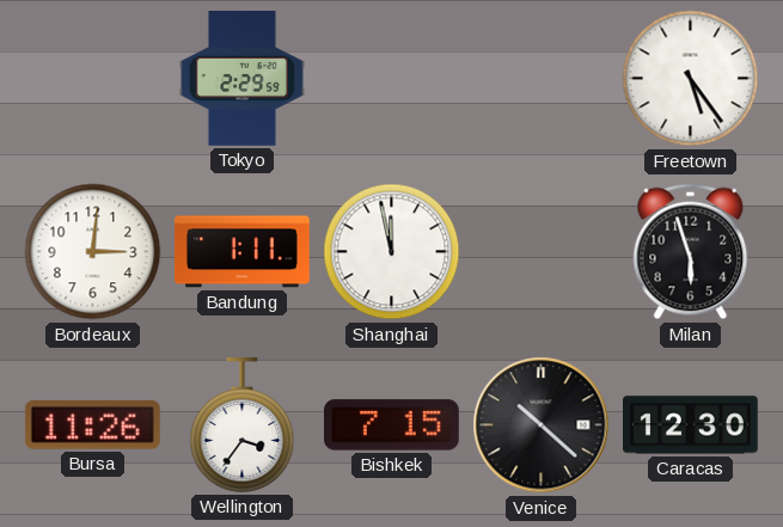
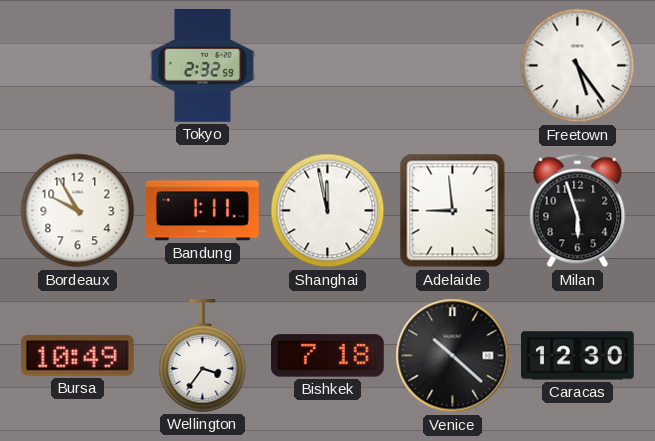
Tokyo: 2:29 -> 2:32
Bordeaux: 3:01 -> 9:55
Adelaide: none -> 8:59
Bursa: 11:26 -> 10:49
Bishkek: 7:15 -> 7:18
